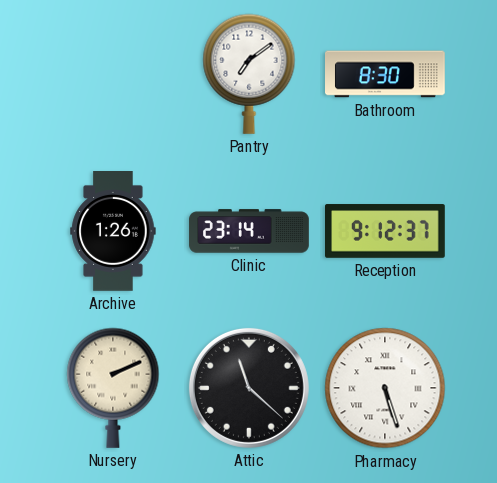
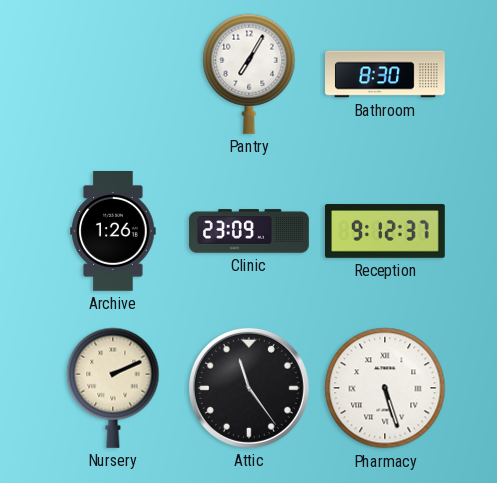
Pantry: 7:09 -> 7:05
Clinic: 23:14 -> 23:09
Attic: 11:22 -> 11:24
